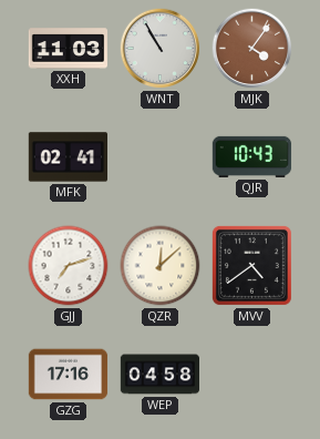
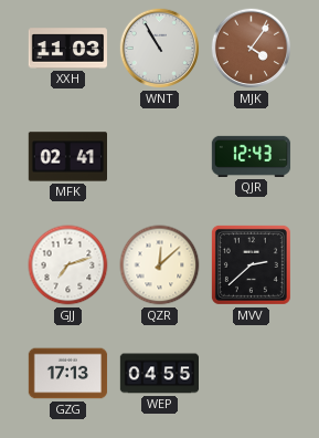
QJR: 10:43 -> 12:43
MVV: 4:39 -> 2:38
GZG: 17:16 -> 17:13
WEP: 04:58 -> 04:55
